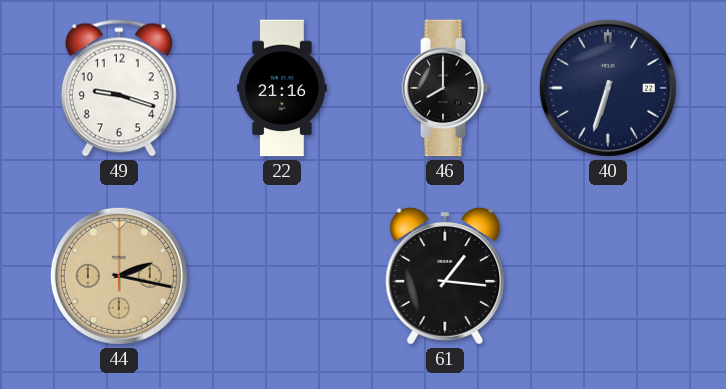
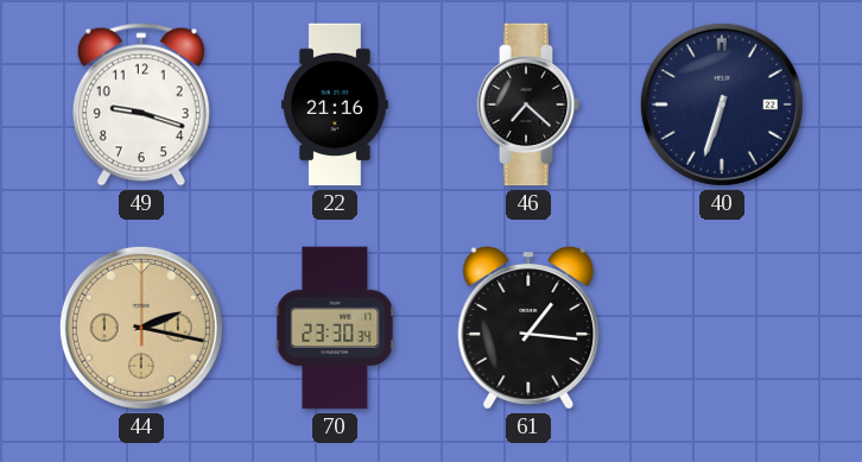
46: 8:00 -> 7:22
70: none -> 23:30
